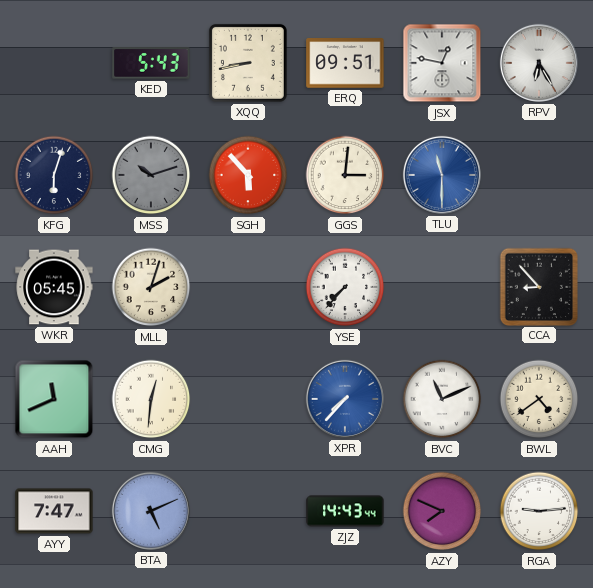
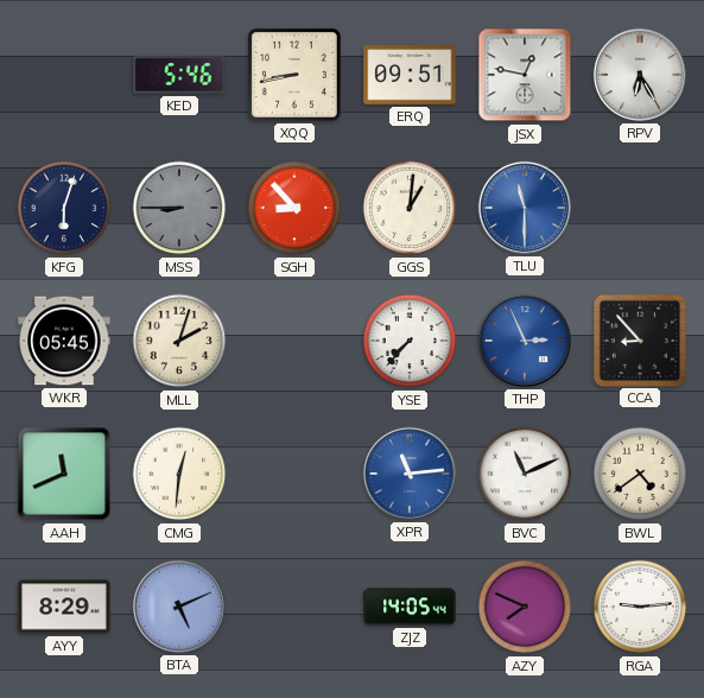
KED: 5:43 -> 5:46
MSS: 10:12 -> 8:45
SGH: 5:53 -> 8:53
GGS: 3:01 -> 1:01
THP: none -> 2:56
XPR: 7:37 -> 11:14
AYY: 7:47 -> 8:29
ZJZ: 14:43 -> 14:05
